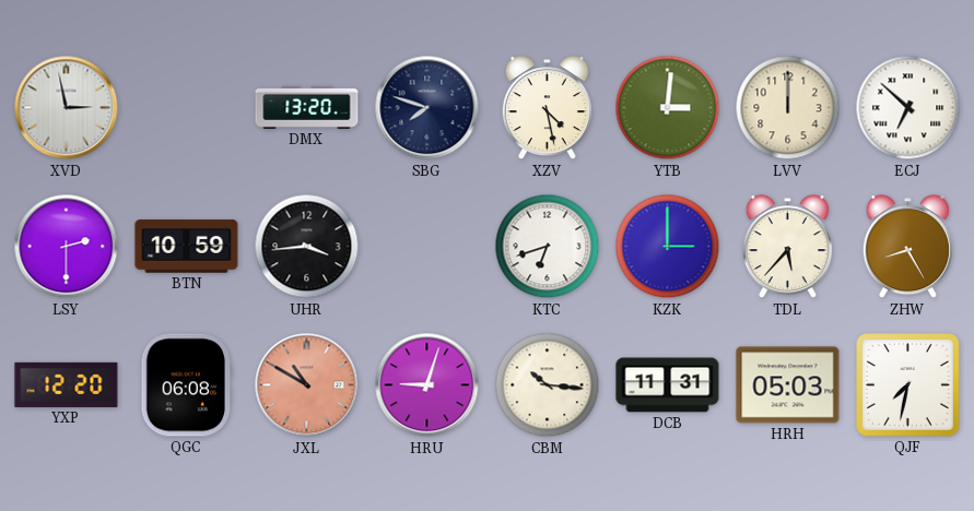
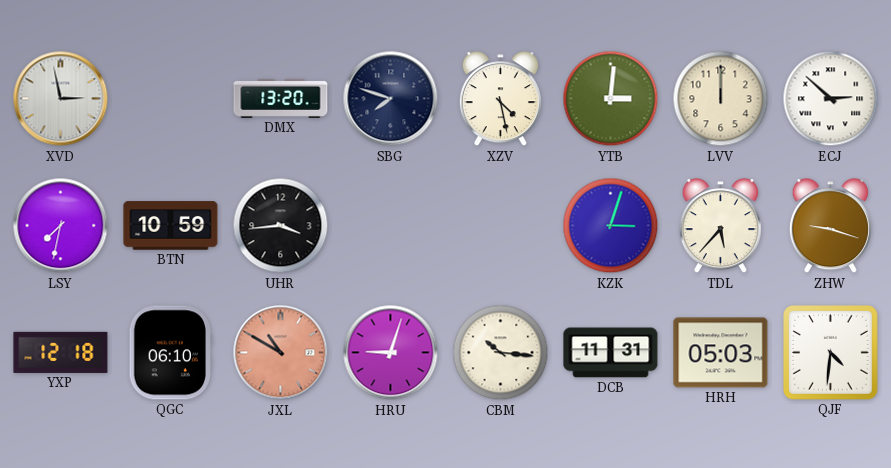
ECJ: 6:52 -> 2:52
LSY: 2:30 -> 7:32
KTC: 6:42 -> none
KZK: 3:00 -> 3:03
ZHW: 8:25 -> 9:18
YXP: 12:20 -> 12:18
QGC: 06:08 -> 06:10
QJF: 7:32 -> 4:31
